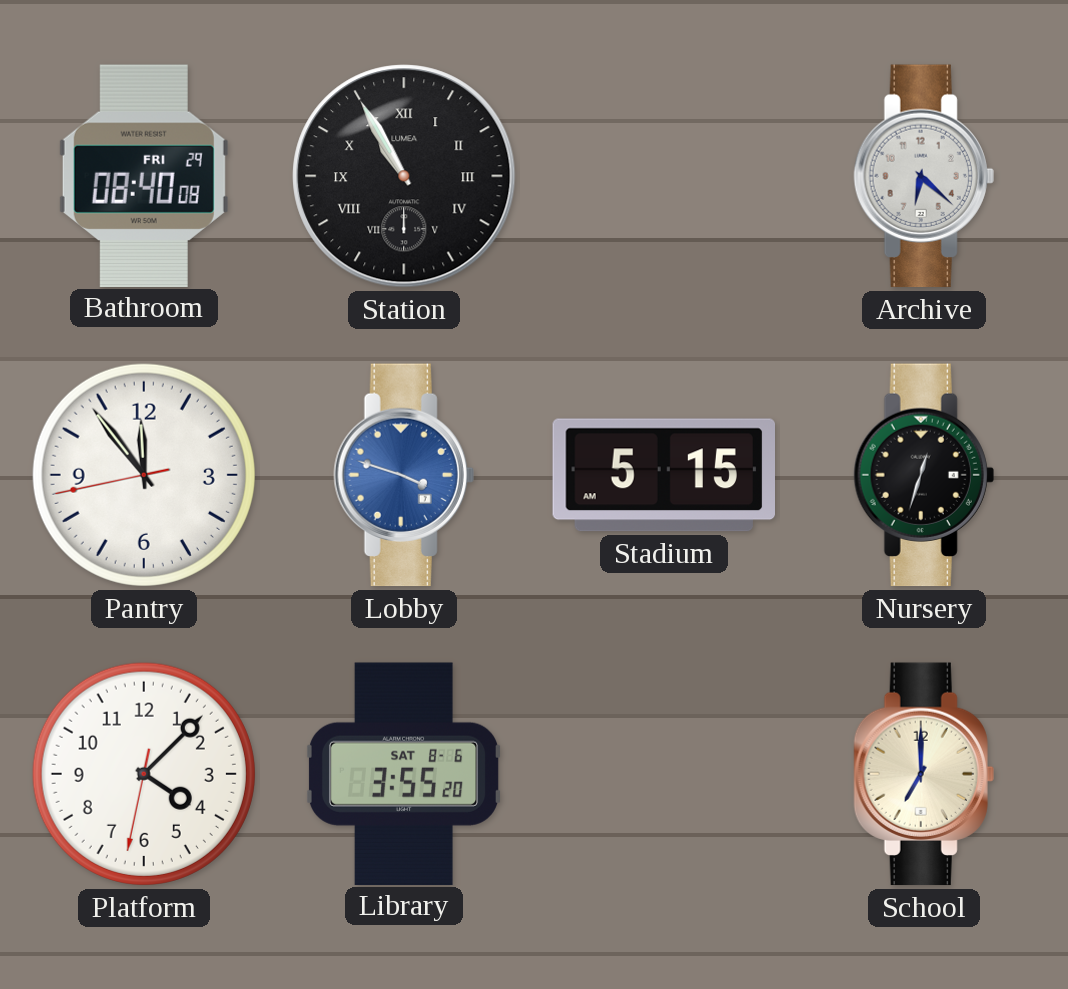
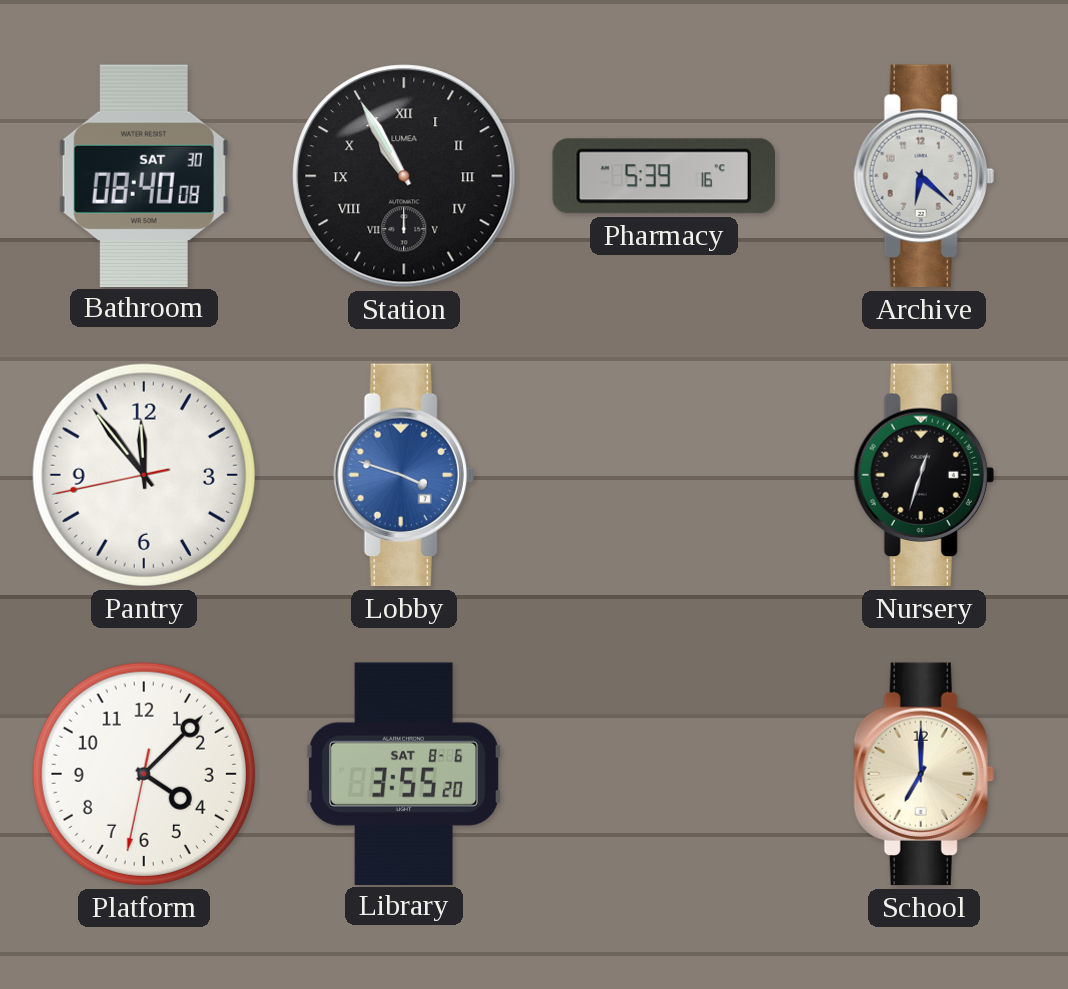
Bathroom date: FRI 29 -> SAT 30
Pharmacy: none -> 5:39
Stadium: 5:15 -> none
